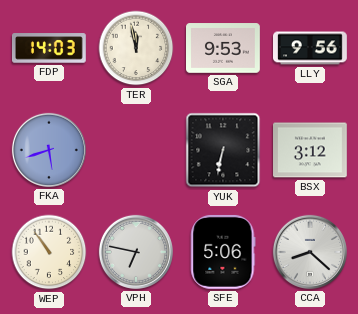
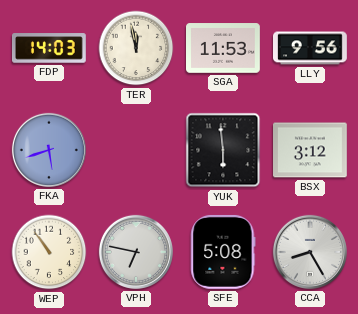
SGA: 9:53 -> 11:53
YUK: 6:32 -> 5:59
SFE: 5:06 -> 5:08
CCA: 8:22 -> 8:25
